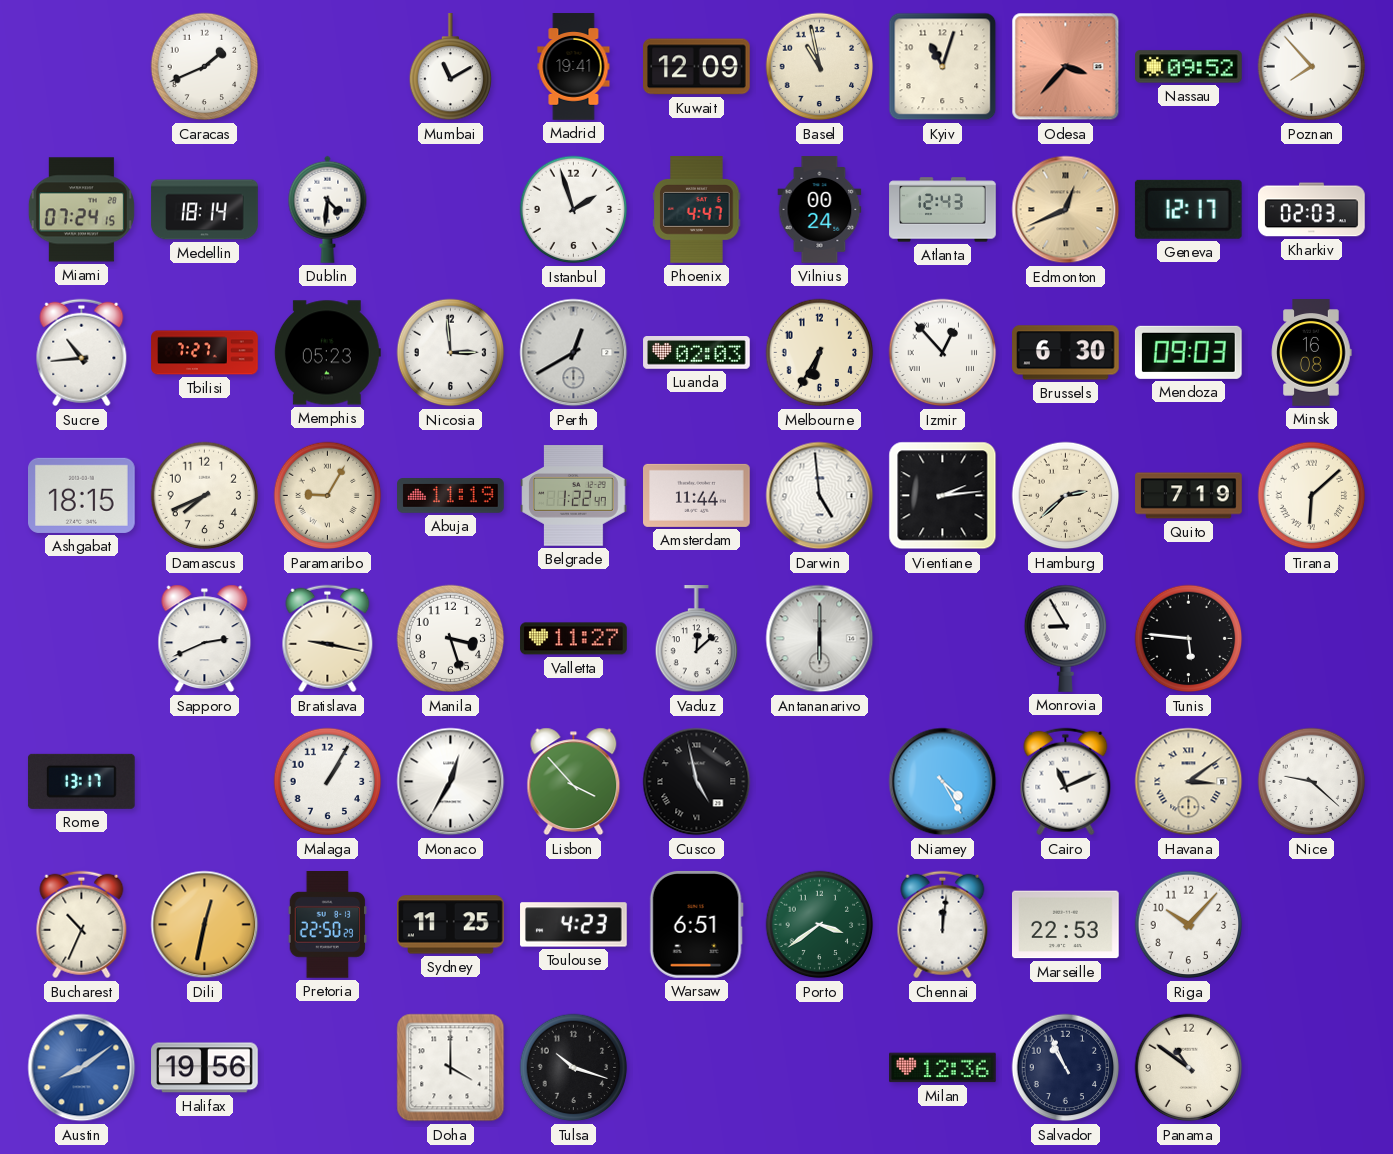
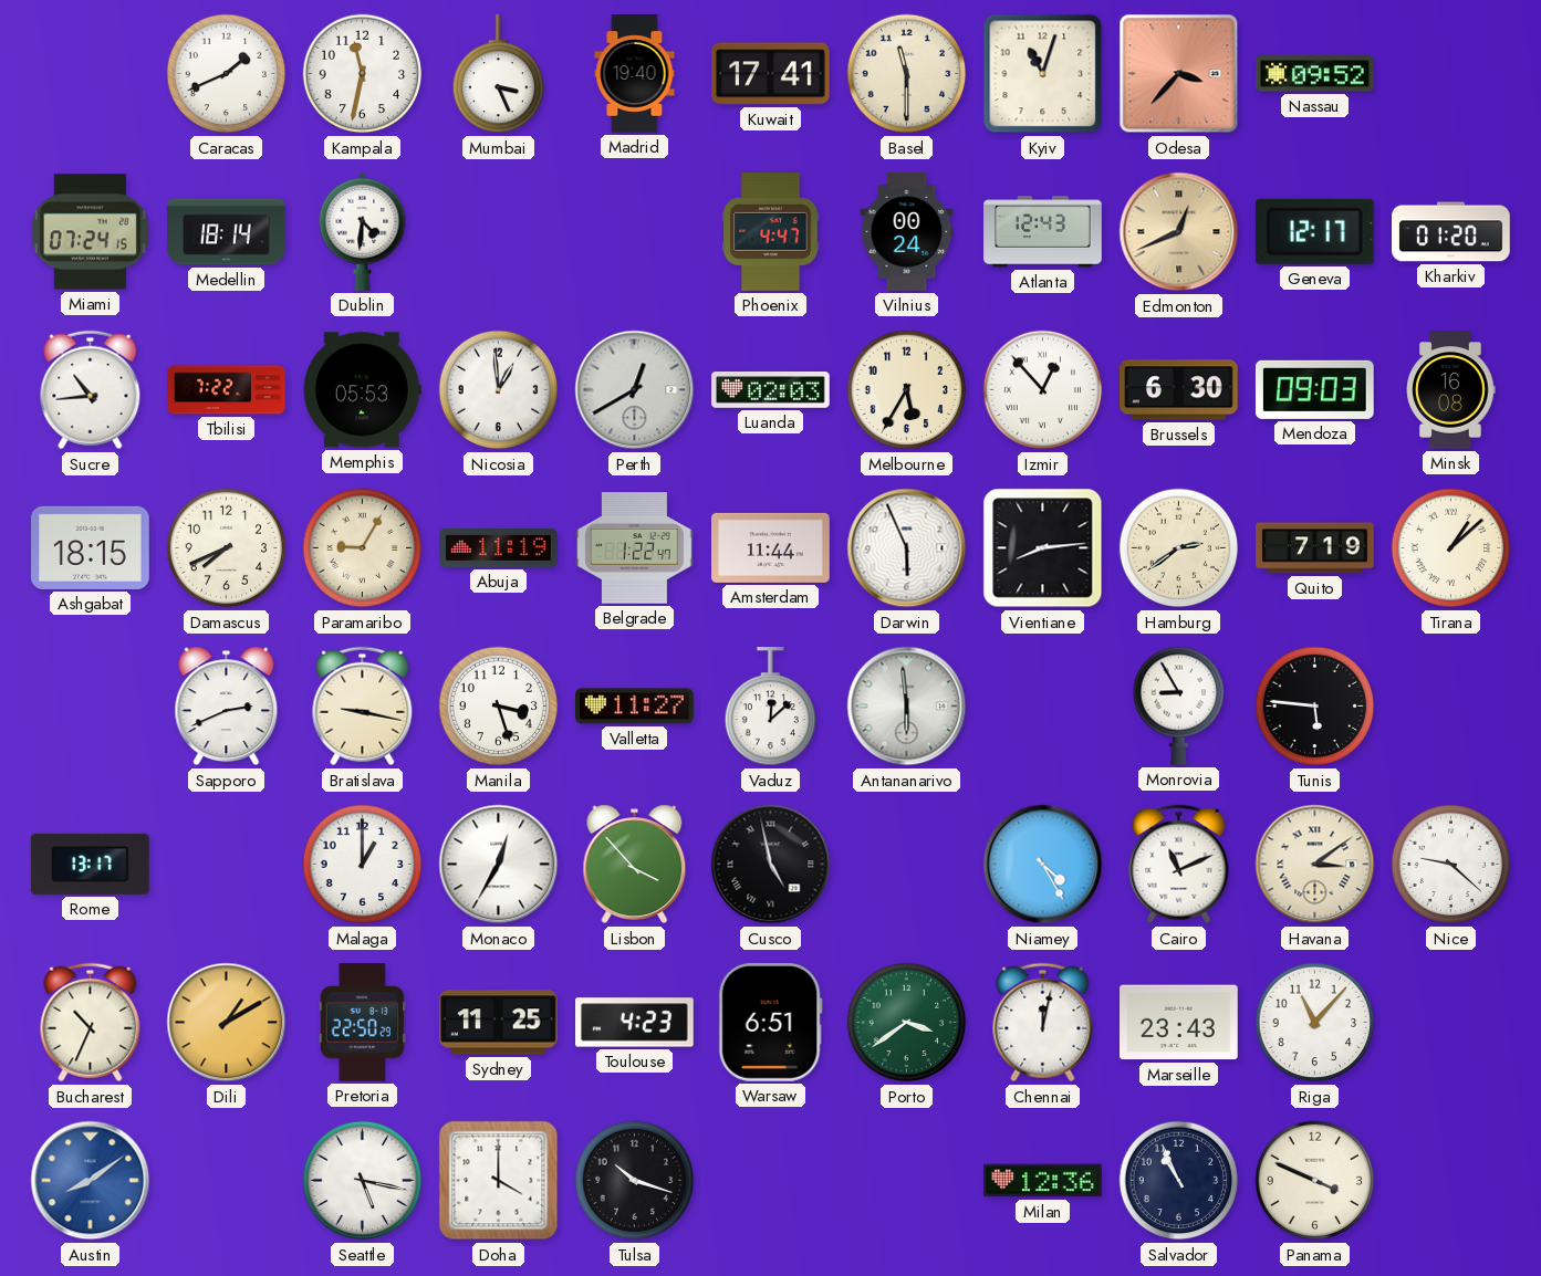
Kampala: none -> 11:32
Mumbai: 11:10 -> 3:26
Madrid: 19:41 -> 19:40
Kuwait: 12:09 -> 17:41
Basel: 10:58 -> 11:30
Poznan: 7:53 -> none
Istanbul: 1:57 -> none
Kharkiv: 02:03 -> 01:20
Tbilisi: 7:27 -> 7:22
Memphis: 05:23 -> 05:53
Nicosia: 2:59 -> 12:59
Melbourne: 6:35 -> 5:35
Darwin: 4:59 -> 5:56
Vientiane: 2:14 -> 8:14
Hamburg: 2:38 -> 2:39
Tirana: 6:08 -> 1:08
Antananarivo: 6:00 -> 5:59
Malaga: 1:05 -> 1:00
Dili: 12:32 -> 1:10
Chennai: 12:01 -> 12:02
Marseille: 22:53 -> 23:43
Riga: 10:07 -> 11:07
Halifax: 19:56 -> none
Seattle: none -> 5:17
Panama: 10:51 -> 3:49
